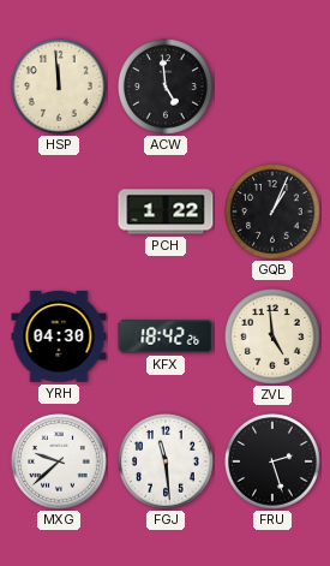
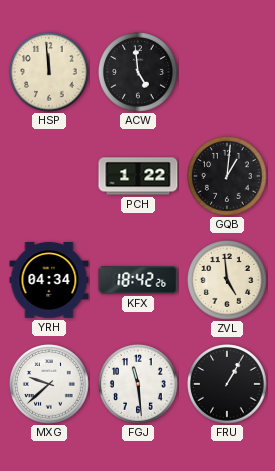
GQB: 1:04 -> 1:01
YRH: 04:30 -> 04:34
FRU: 2:27 -> 1:05
